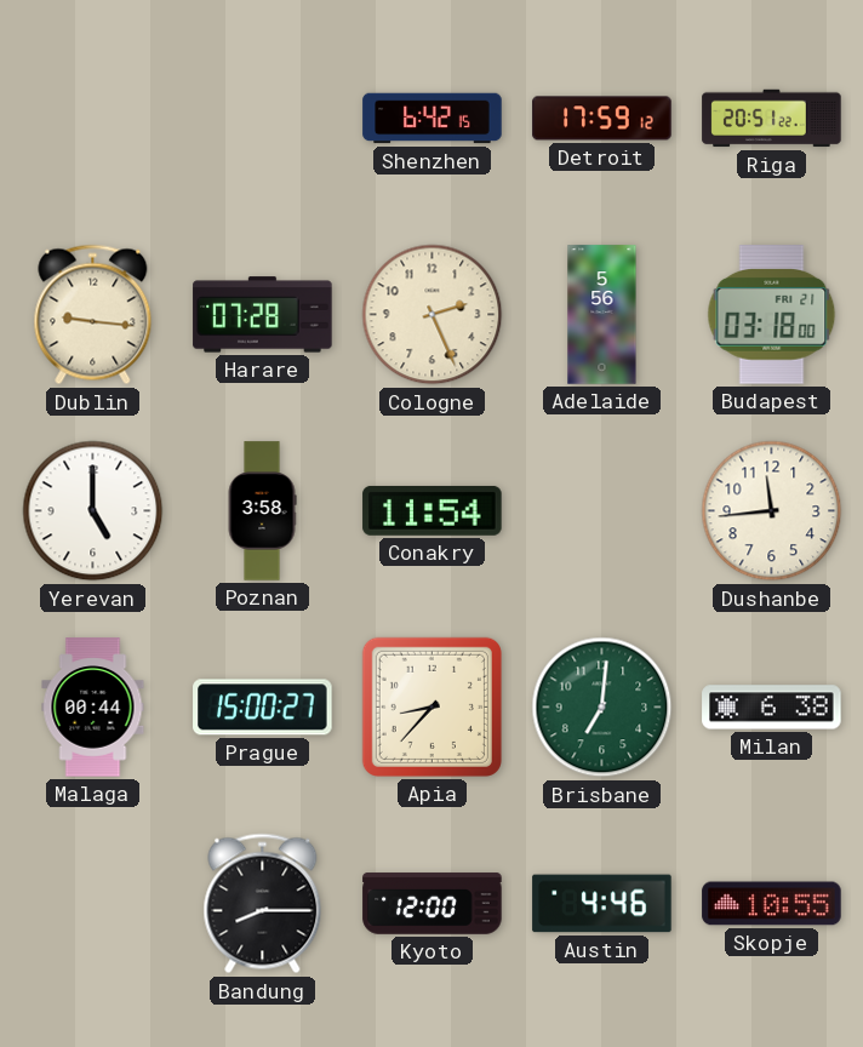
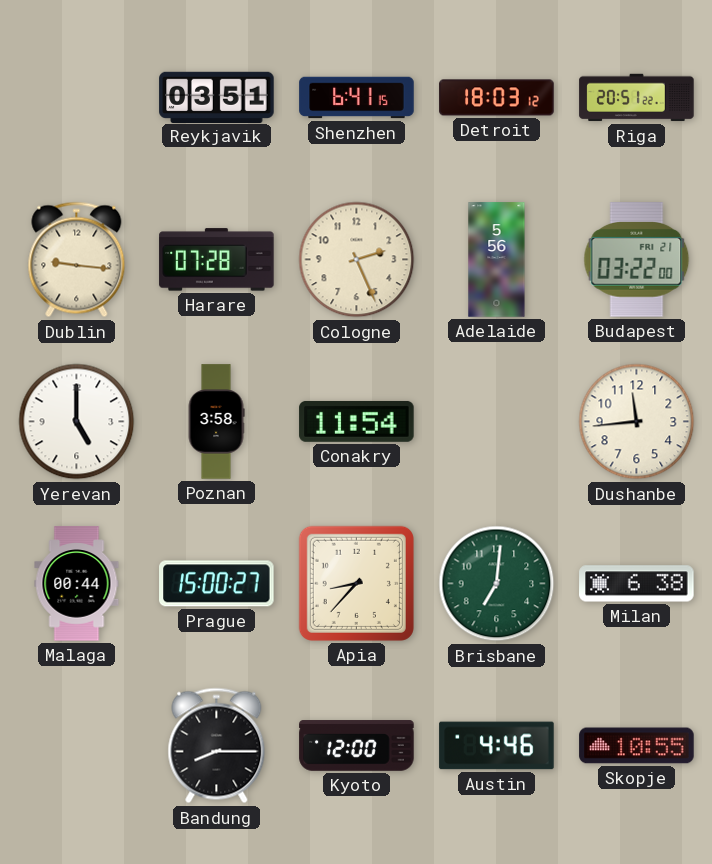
Reykjavik: none -> 03:51
Shenzhen: 6:42 -> 6:41
Detroit: 17:59 -> 18:03
Budapest: 03:18 -> 03:22
